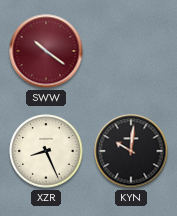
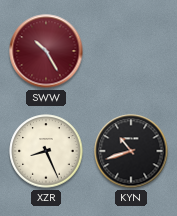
SWW: 10:21 -> 10:25
KYN: 10:01 -> 10:42
